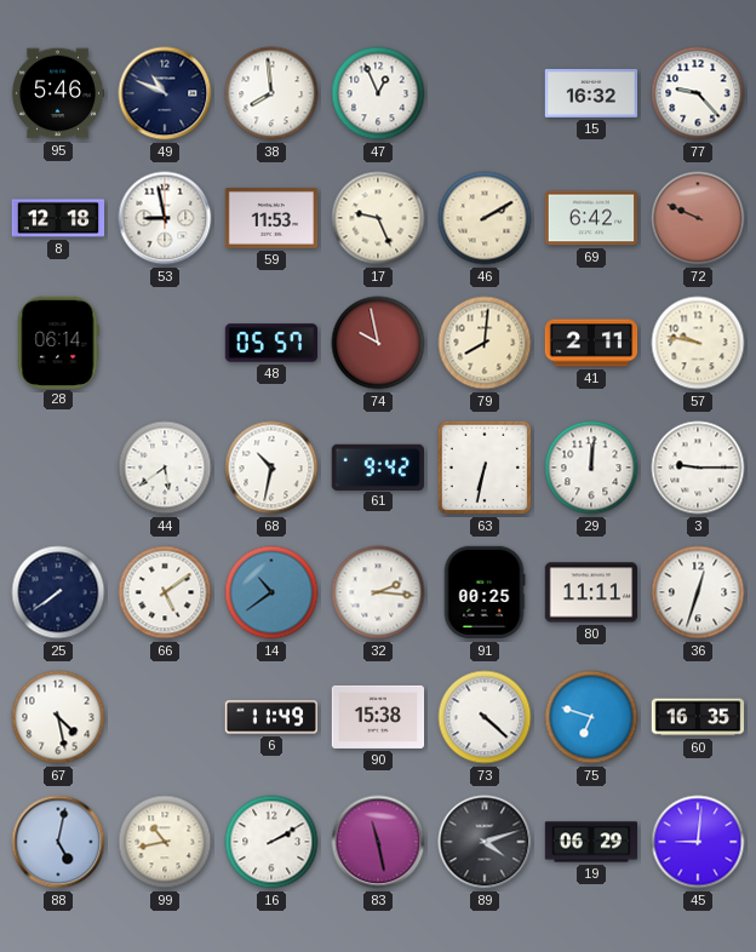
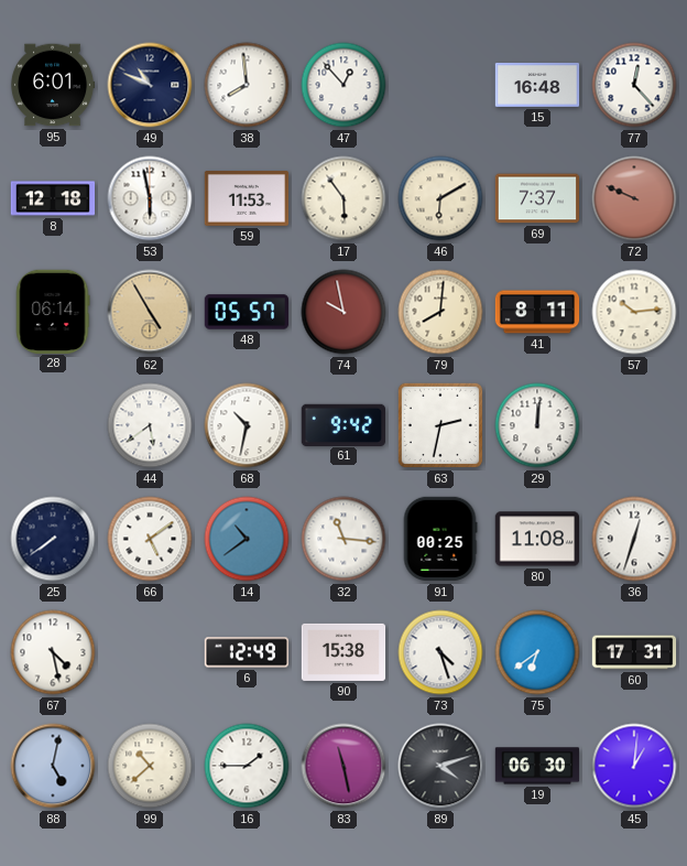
95: 5:46 -> 6:01
47: 12:56 -> 12:53
15: 16:32 -> 16:48
77: 9:23 -> 12:23
53: 8:58 -> 5:58
17: 9:26 -> 5:54
46: 2:10 -> 6:10
69: 6:42 -> 7:37
62: none -> 4:55
41: 2:11 -> 8:11
57: 9:47 -> 10:14
63: 6:32 -> 2:32
3: 9:15 -> none
32: 2:16 -> 11:16
80: 11:11 -> 11:08
6: 11:49 -> 12:49
73: 4:22 -> 4:27
75: 6:48 -> 6:39
60: 16:35 -> 17:31
99: 10:43 -> 10:38
16: 2:10 -> 1:45
19: 06:29 -> 06:30
45: 9:01 -> 1:01
